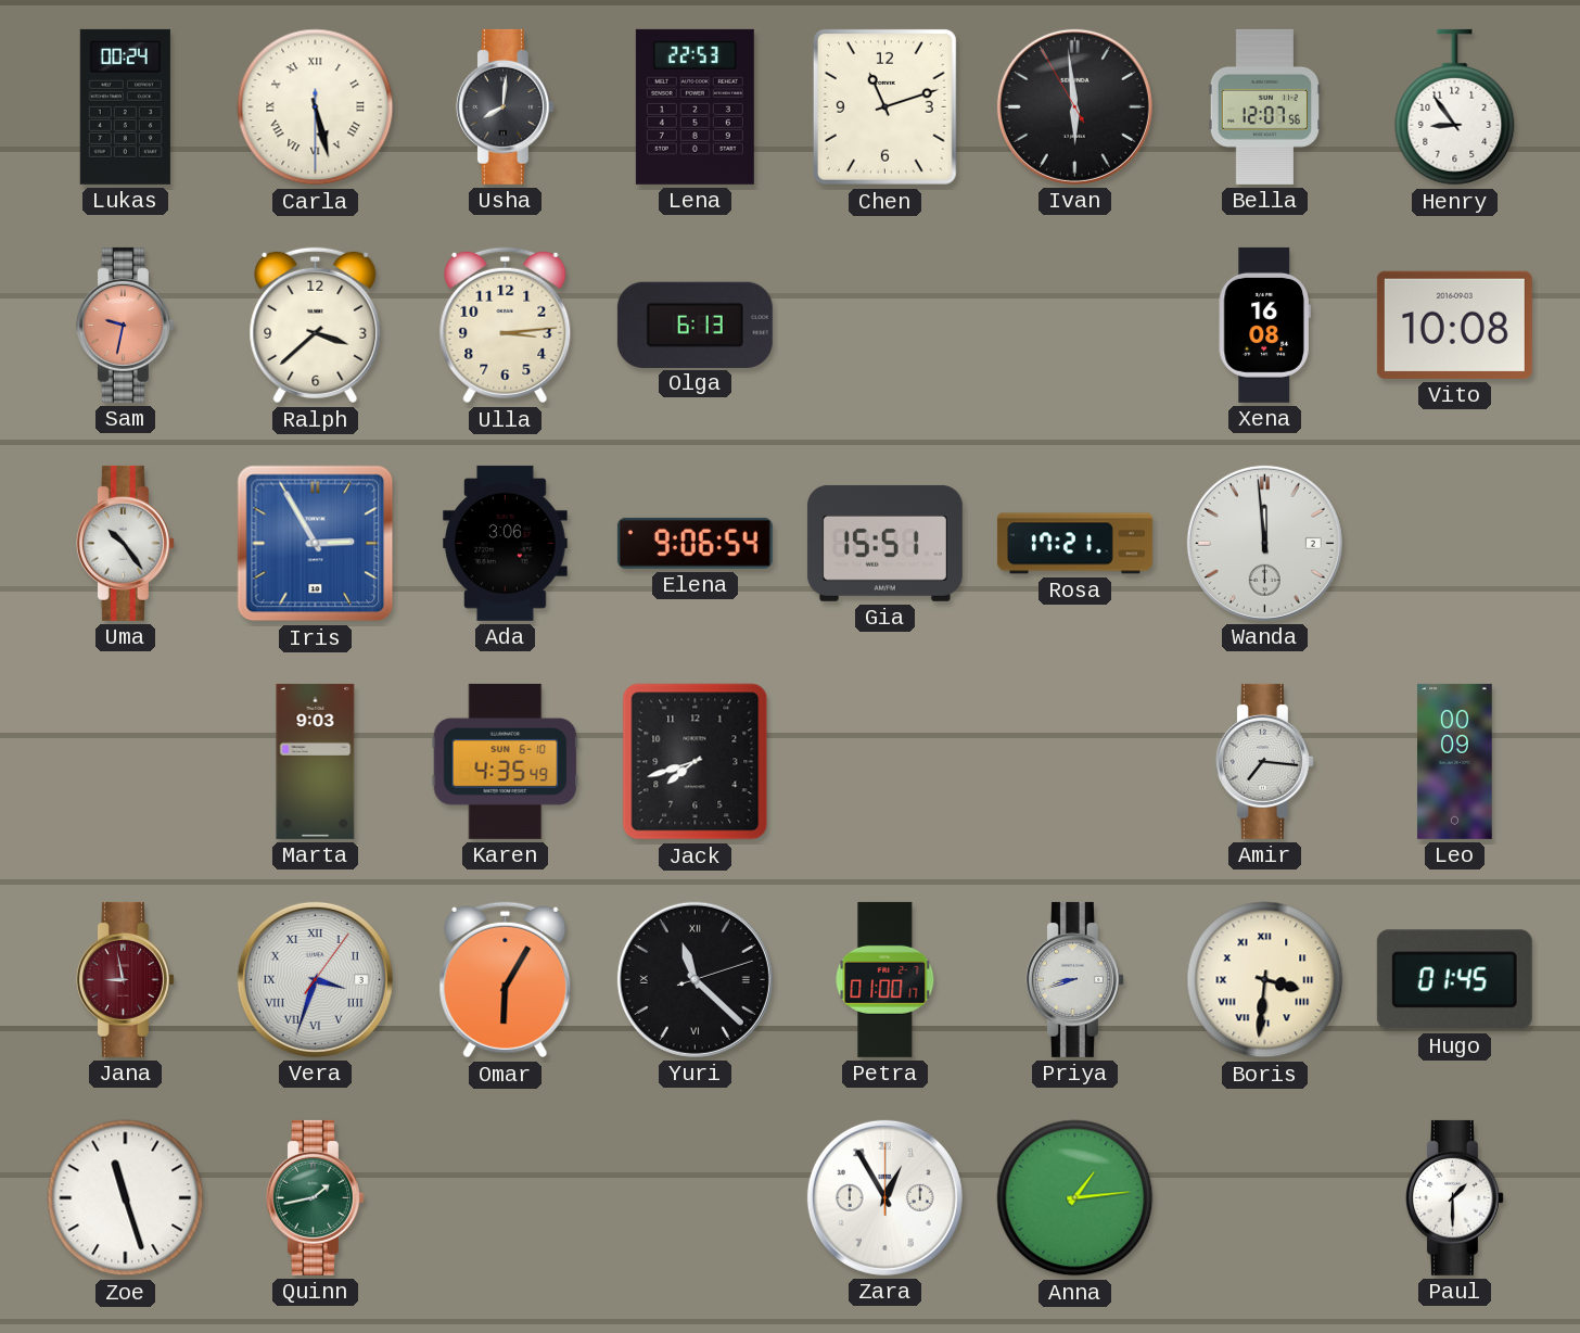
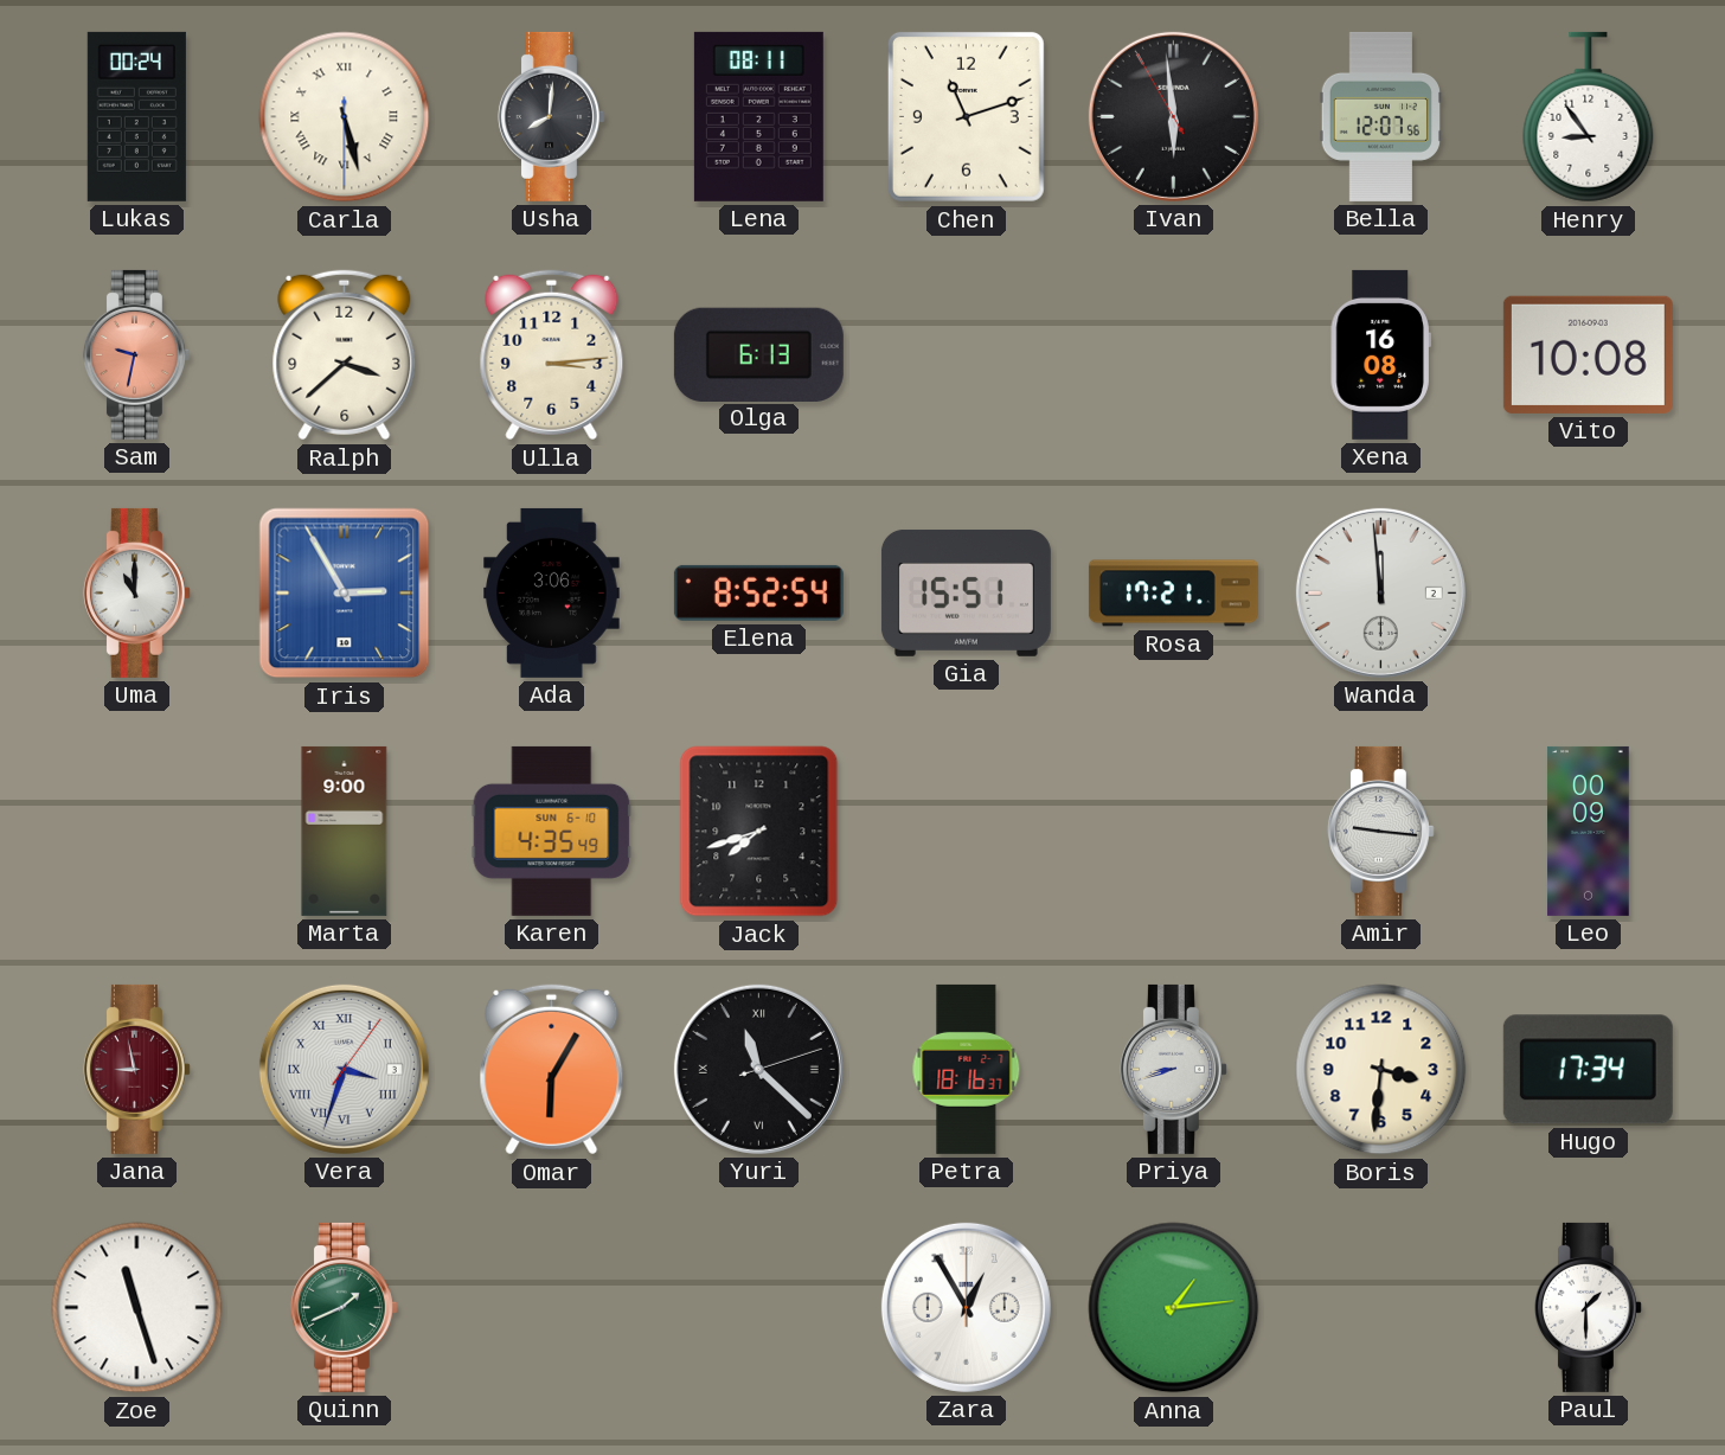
Lena: 22:53 -> 08:11
Uma: 10:24 -> 11:00
Elena: 9:06 -> 8:52
Marta: 9:03 -> 9:00
Amir: 7:16 -> 9:16
Petra: 01:00 -> 18:16
Boris numerals: Roman -> Arabic
Hugo: 01:45 -> 17:34
Quinn: 1:43 -> 1:41
